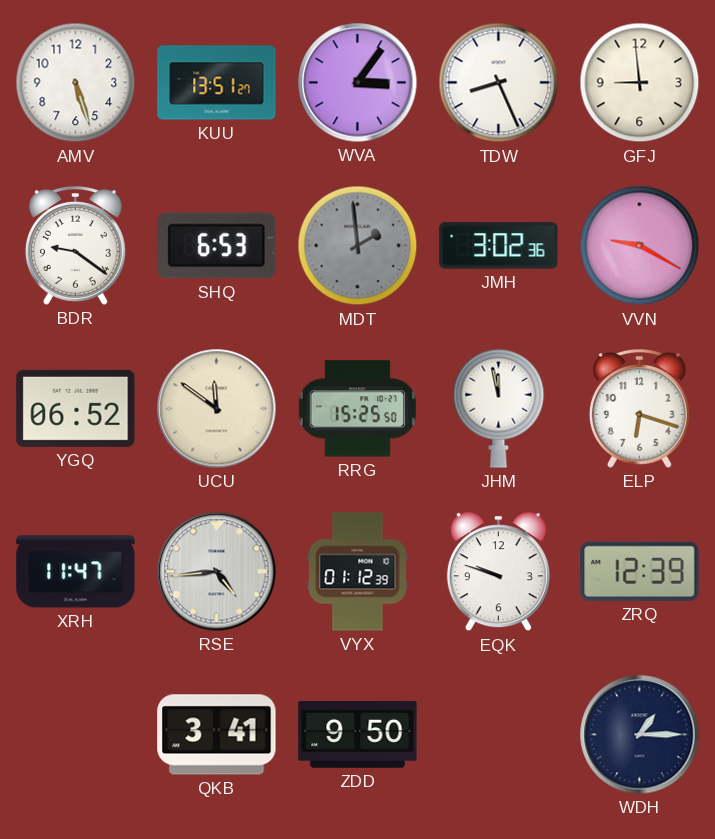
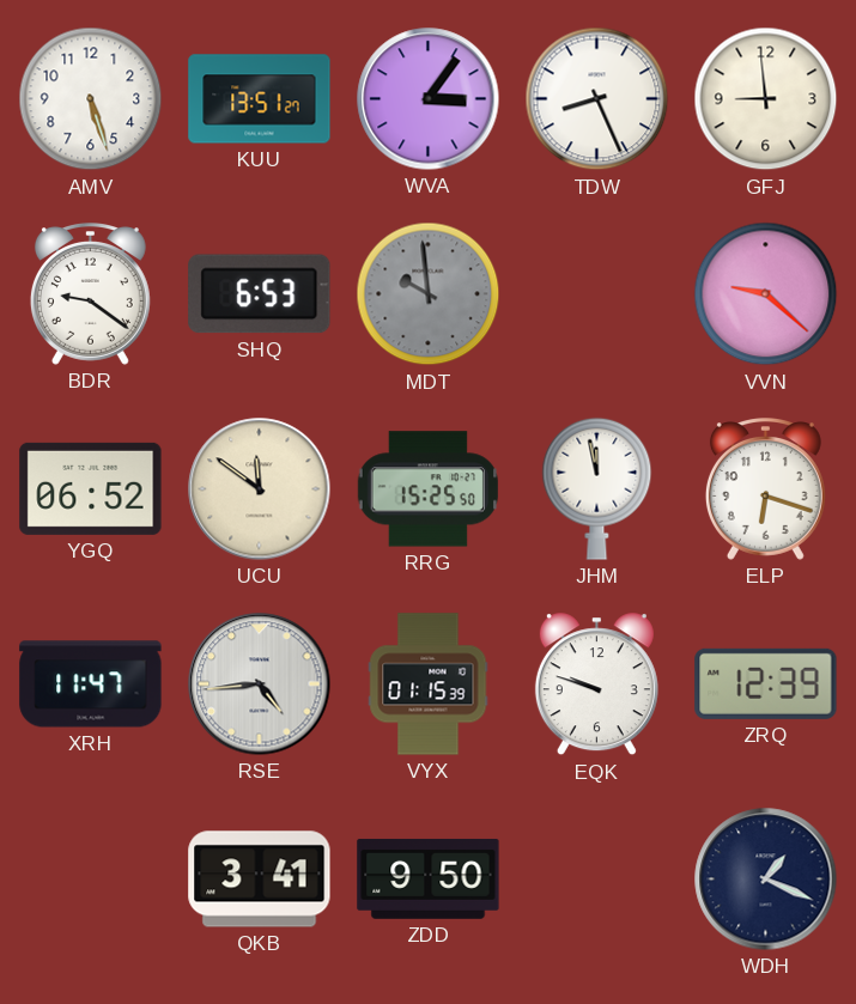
MDT: 1:59 -> 9:59
JMH: 3:02 -> none
VVN: 9:20 -> 9:22
VYX: 01:12 -> 01:15
WDH: 1:15 -> 1:19
